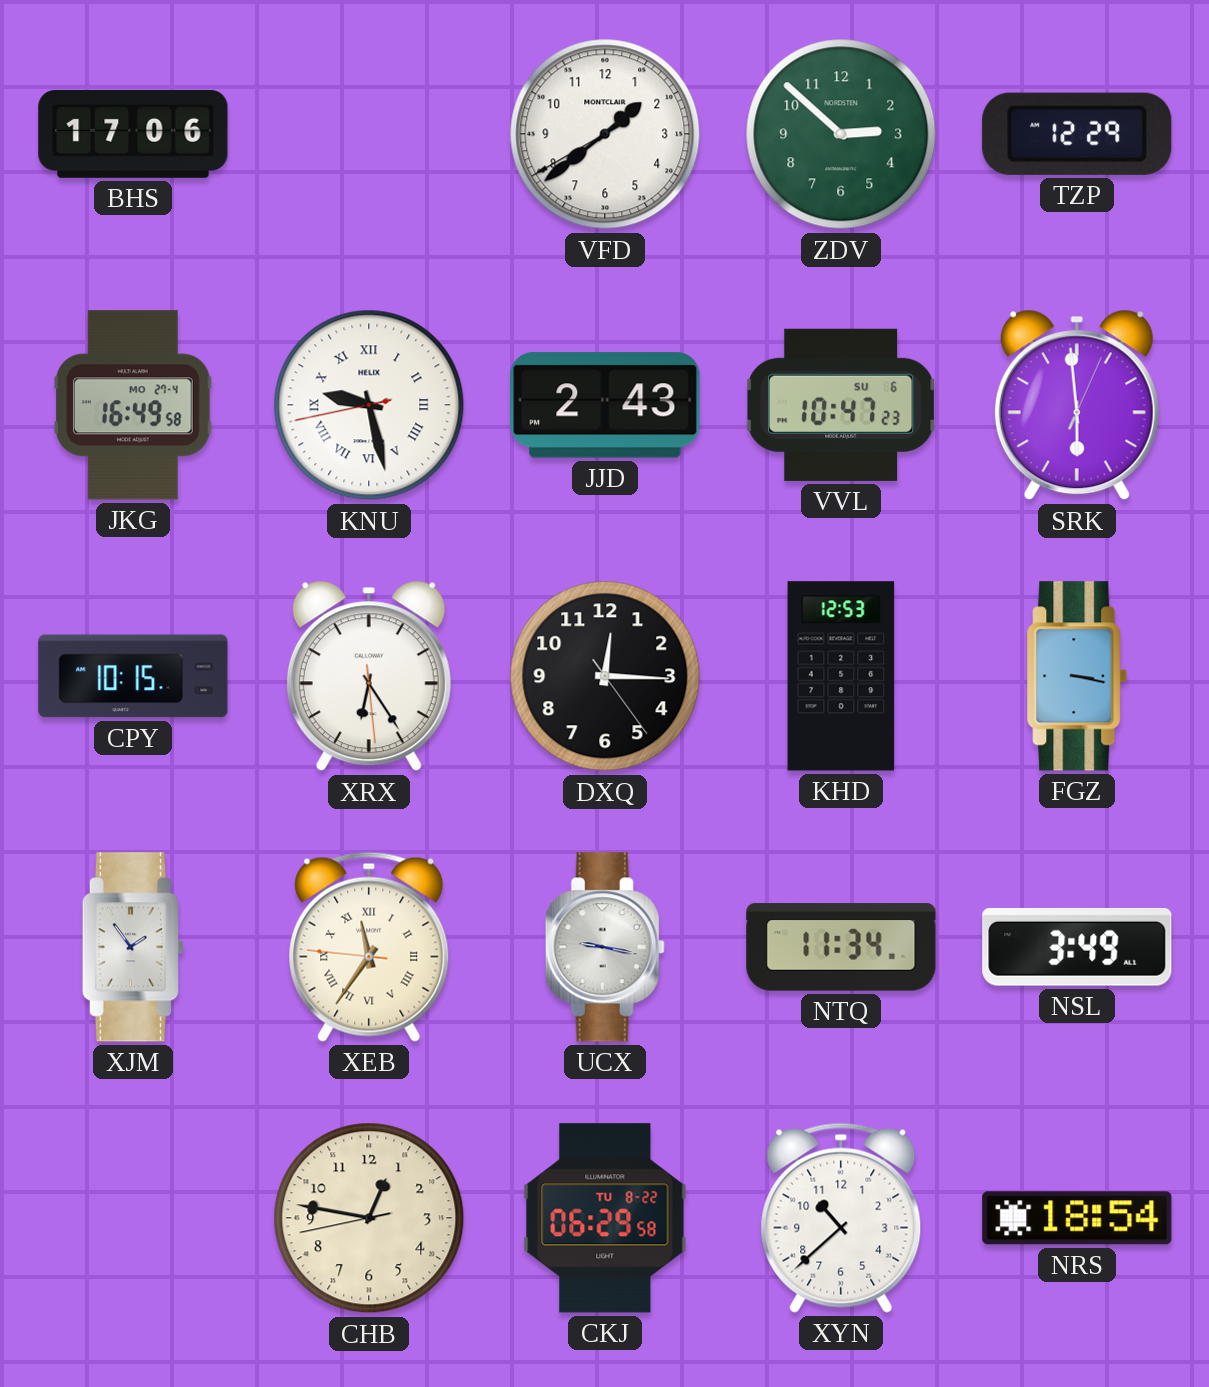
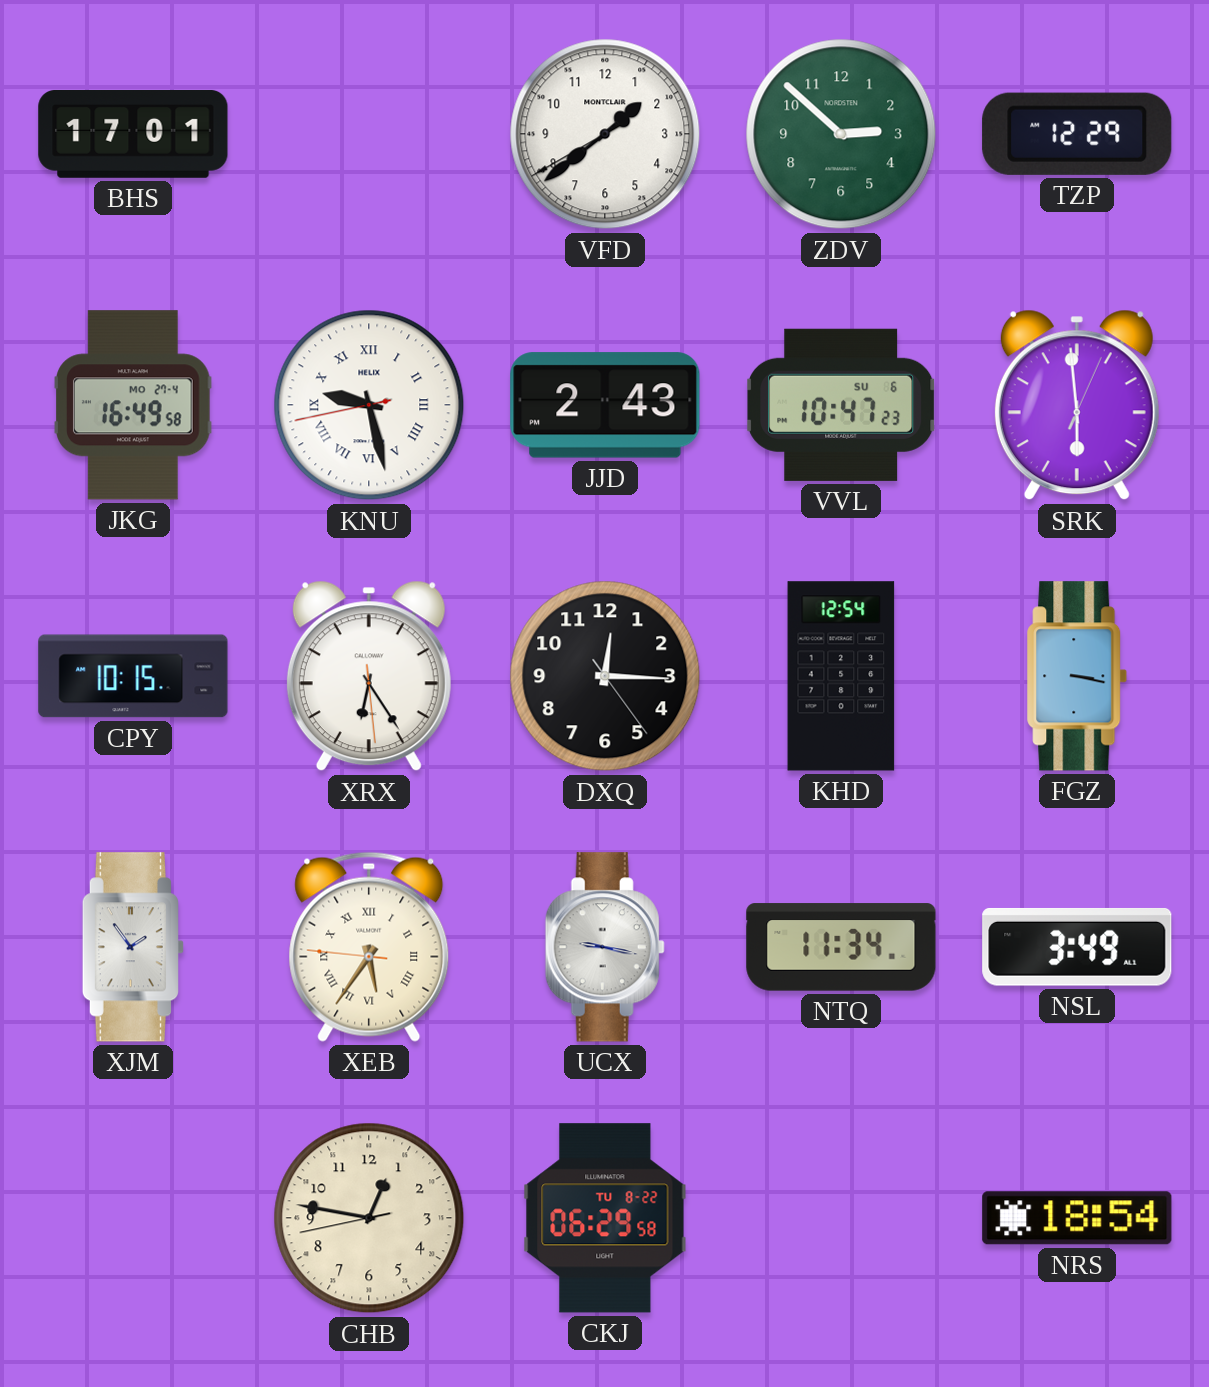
BHS: 17:06 -> 17:01
KHD: 12:53 -> 12:54
XEB: 11:35 -> 5:35
XYN: 10:38 -> none
